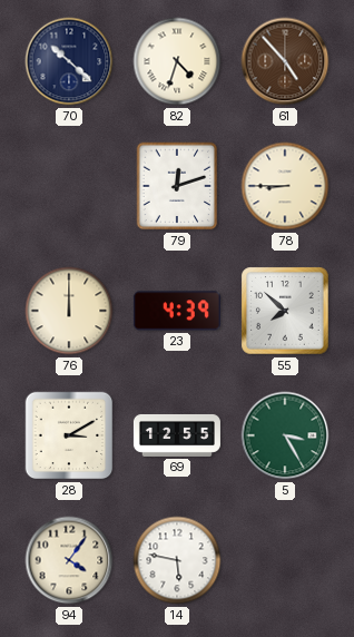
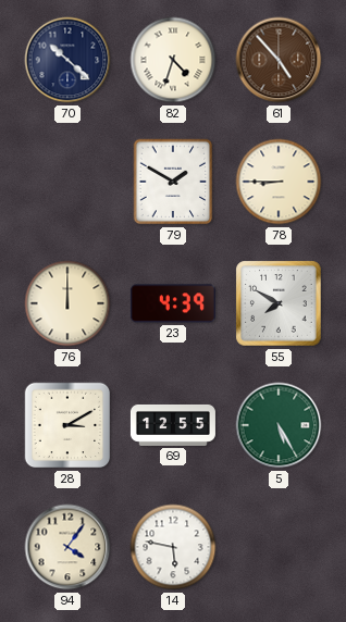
79: 12:12 -> 1:50
55: 7:52 -> 7:50
5: 3:25 -> 5:25
